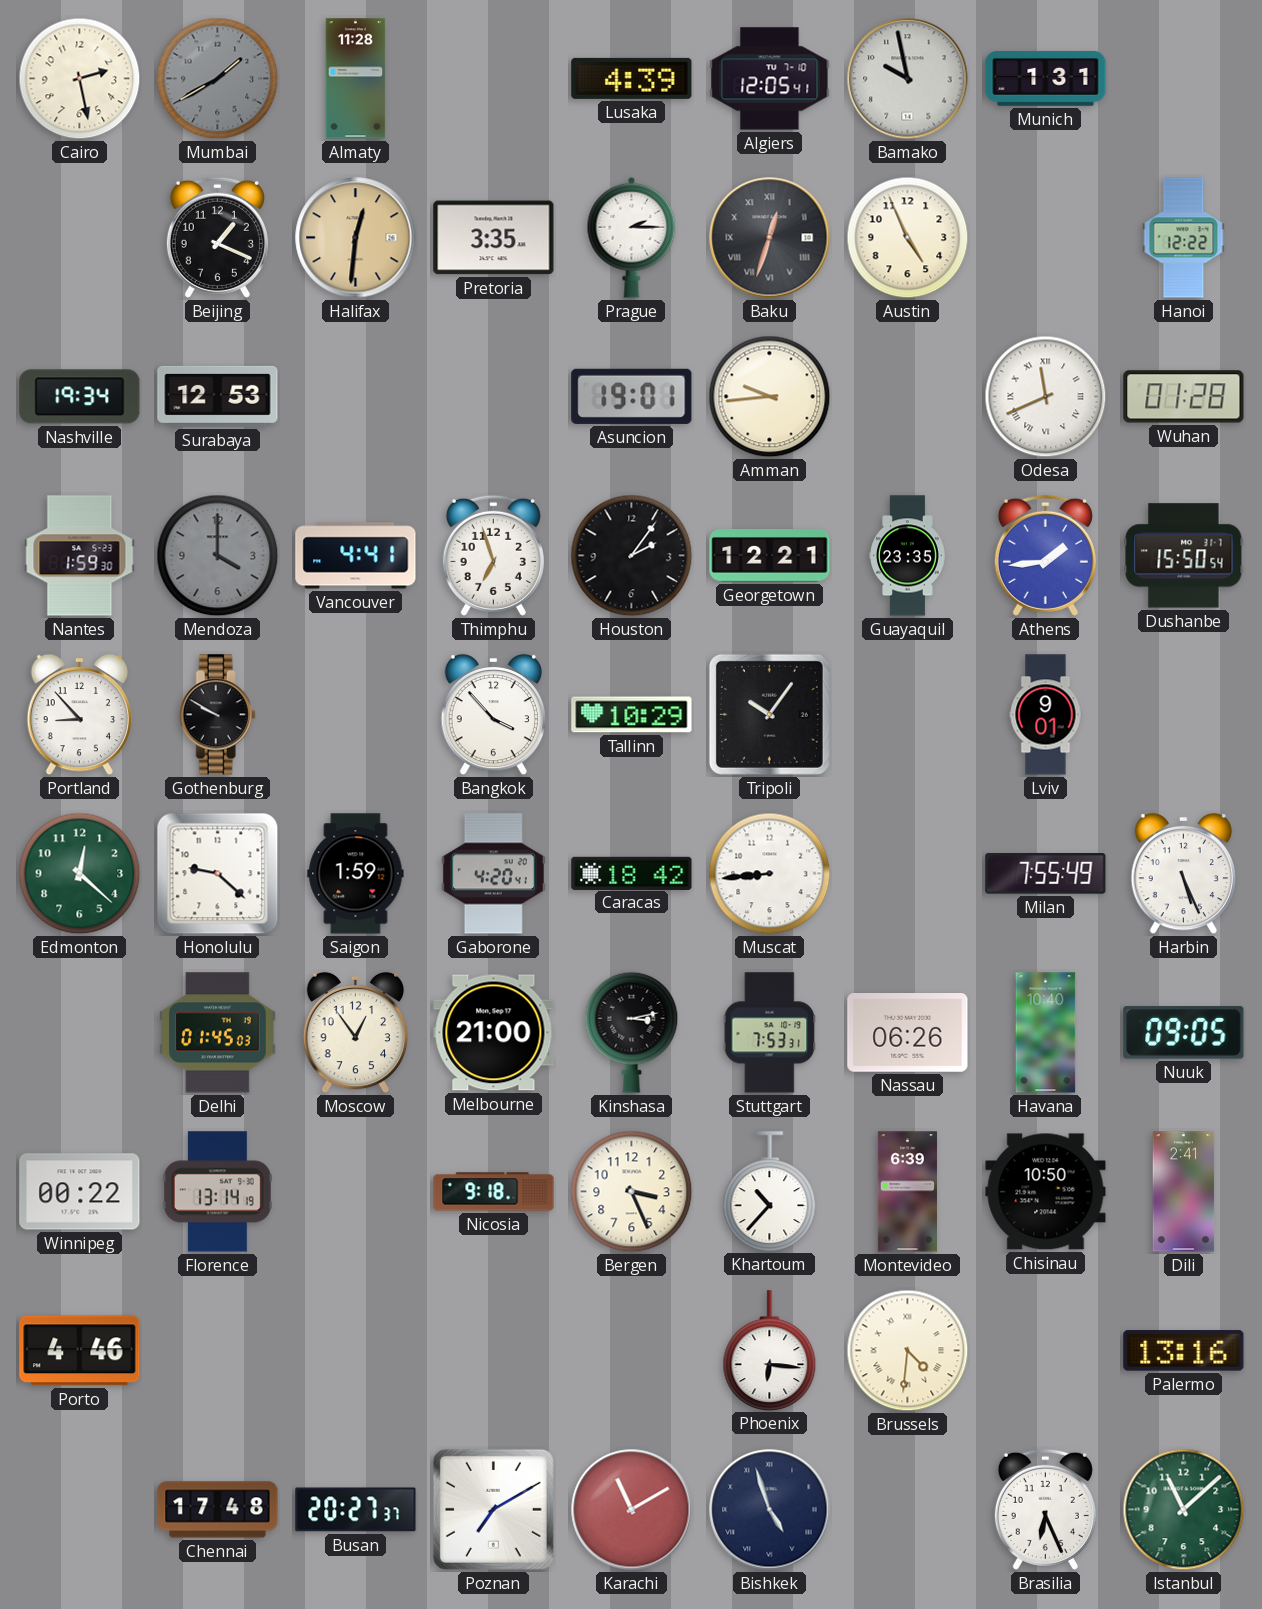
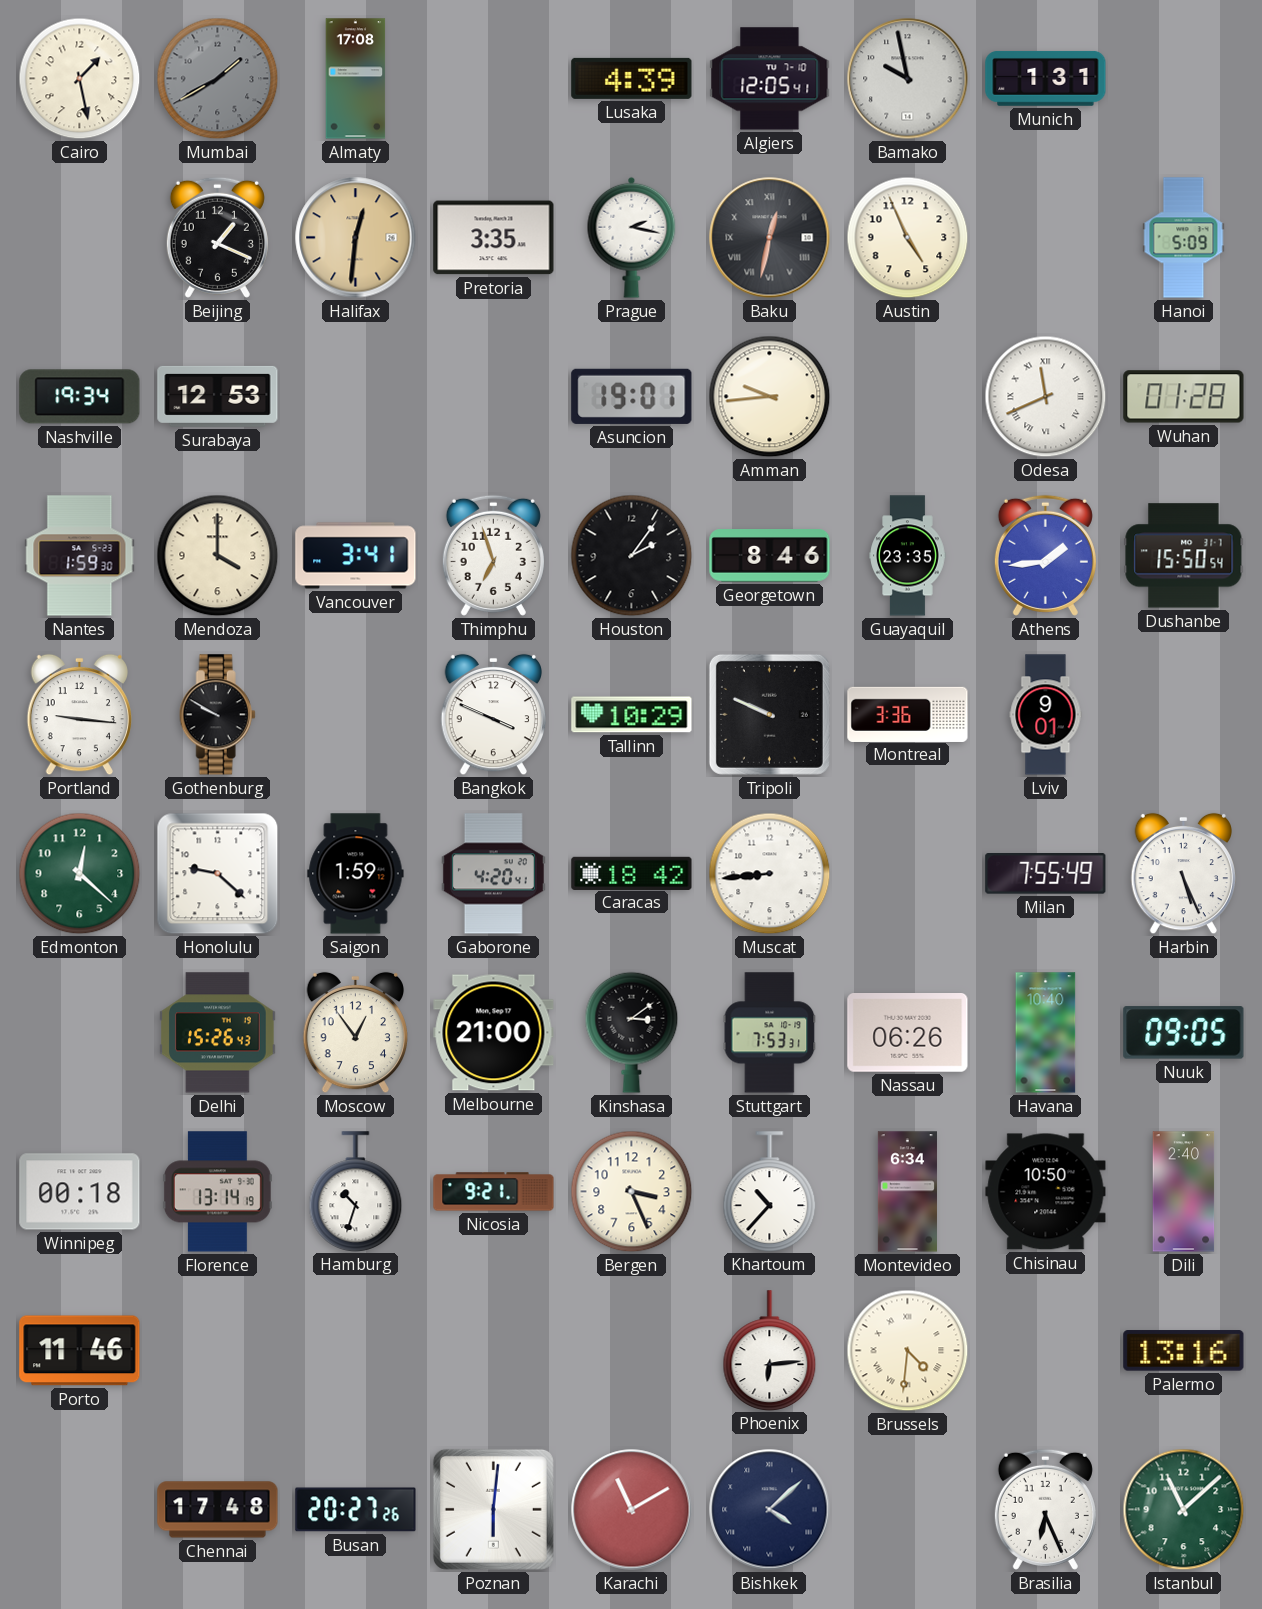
Cairo: 2:28 -> 1:28
Almaty: 11:28 -> 17:08
Prague: 2:15 -> 2:17
Baku: 12:33 -> 12:32
Hanoi: 12:22 -> 5:09
Mendoza dial: grey -> cream
Vancouver: 4:41 -> 3:41
Georgetown: 12:21 -> 8:46
Portland: 8:53 -> 9:16
Bangkok: 3:53 -> 3:49
Tripoli: 10:06 -> 9:49
Montreal: none -> 3:36
Delhi: 01:45 -> 15:26
Kinshasa: 3:13 -> 3:09
Winnipeg: 00:22 -> 00:18
Hamburg: none -> 10:33
Nicosia: 9:18 -> 9:21
Montevideo: 6:39 -> 6:34
Dili: 2:41 -> 2:40
Porto: 4:46 -> 11:46
Phoenix: 6:16 -> 6:14
Busan: 20:27:37 -> 20:27:26
Poznan: 7:10 -> 6:01
Bishkek: 4:57 -> 4:08
